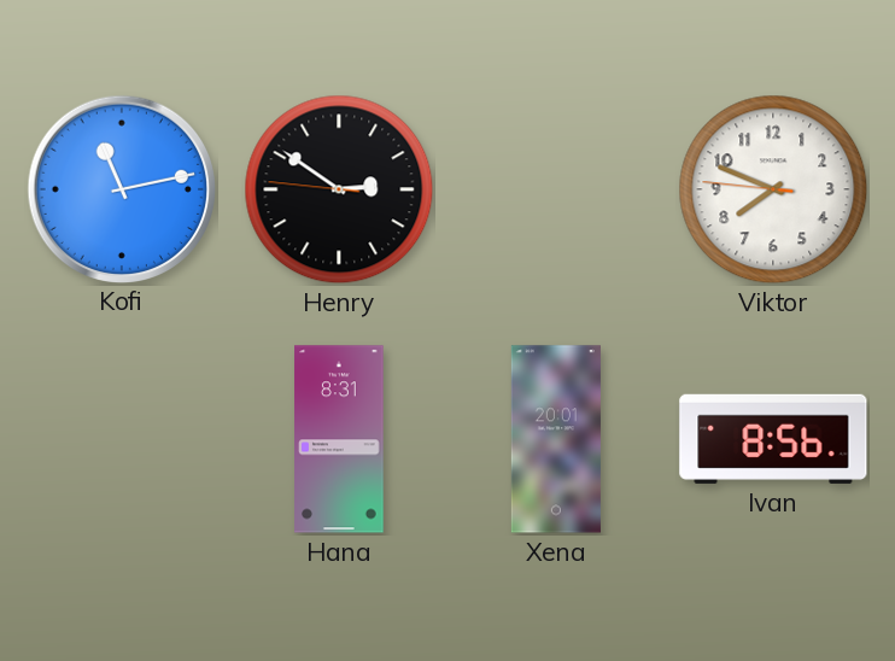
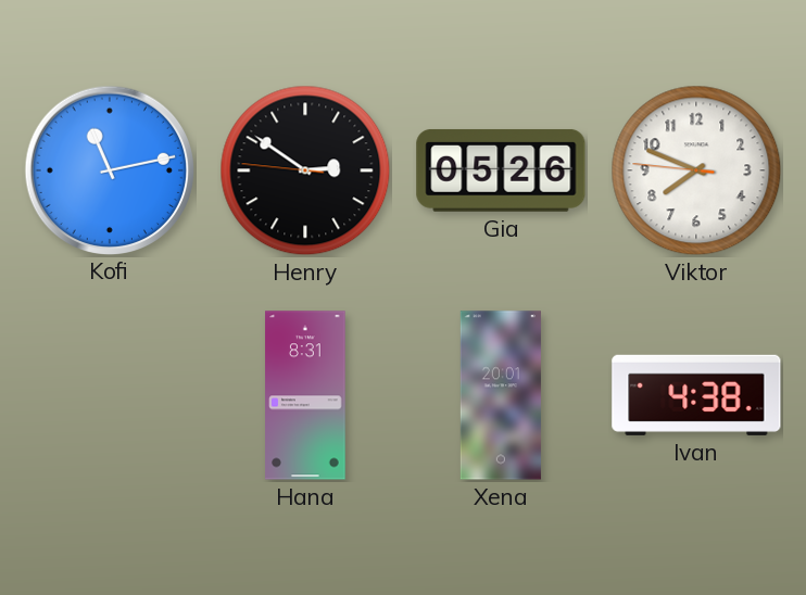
Gia: none -> 05:26
Ivan: 8:56 -> 4:38
